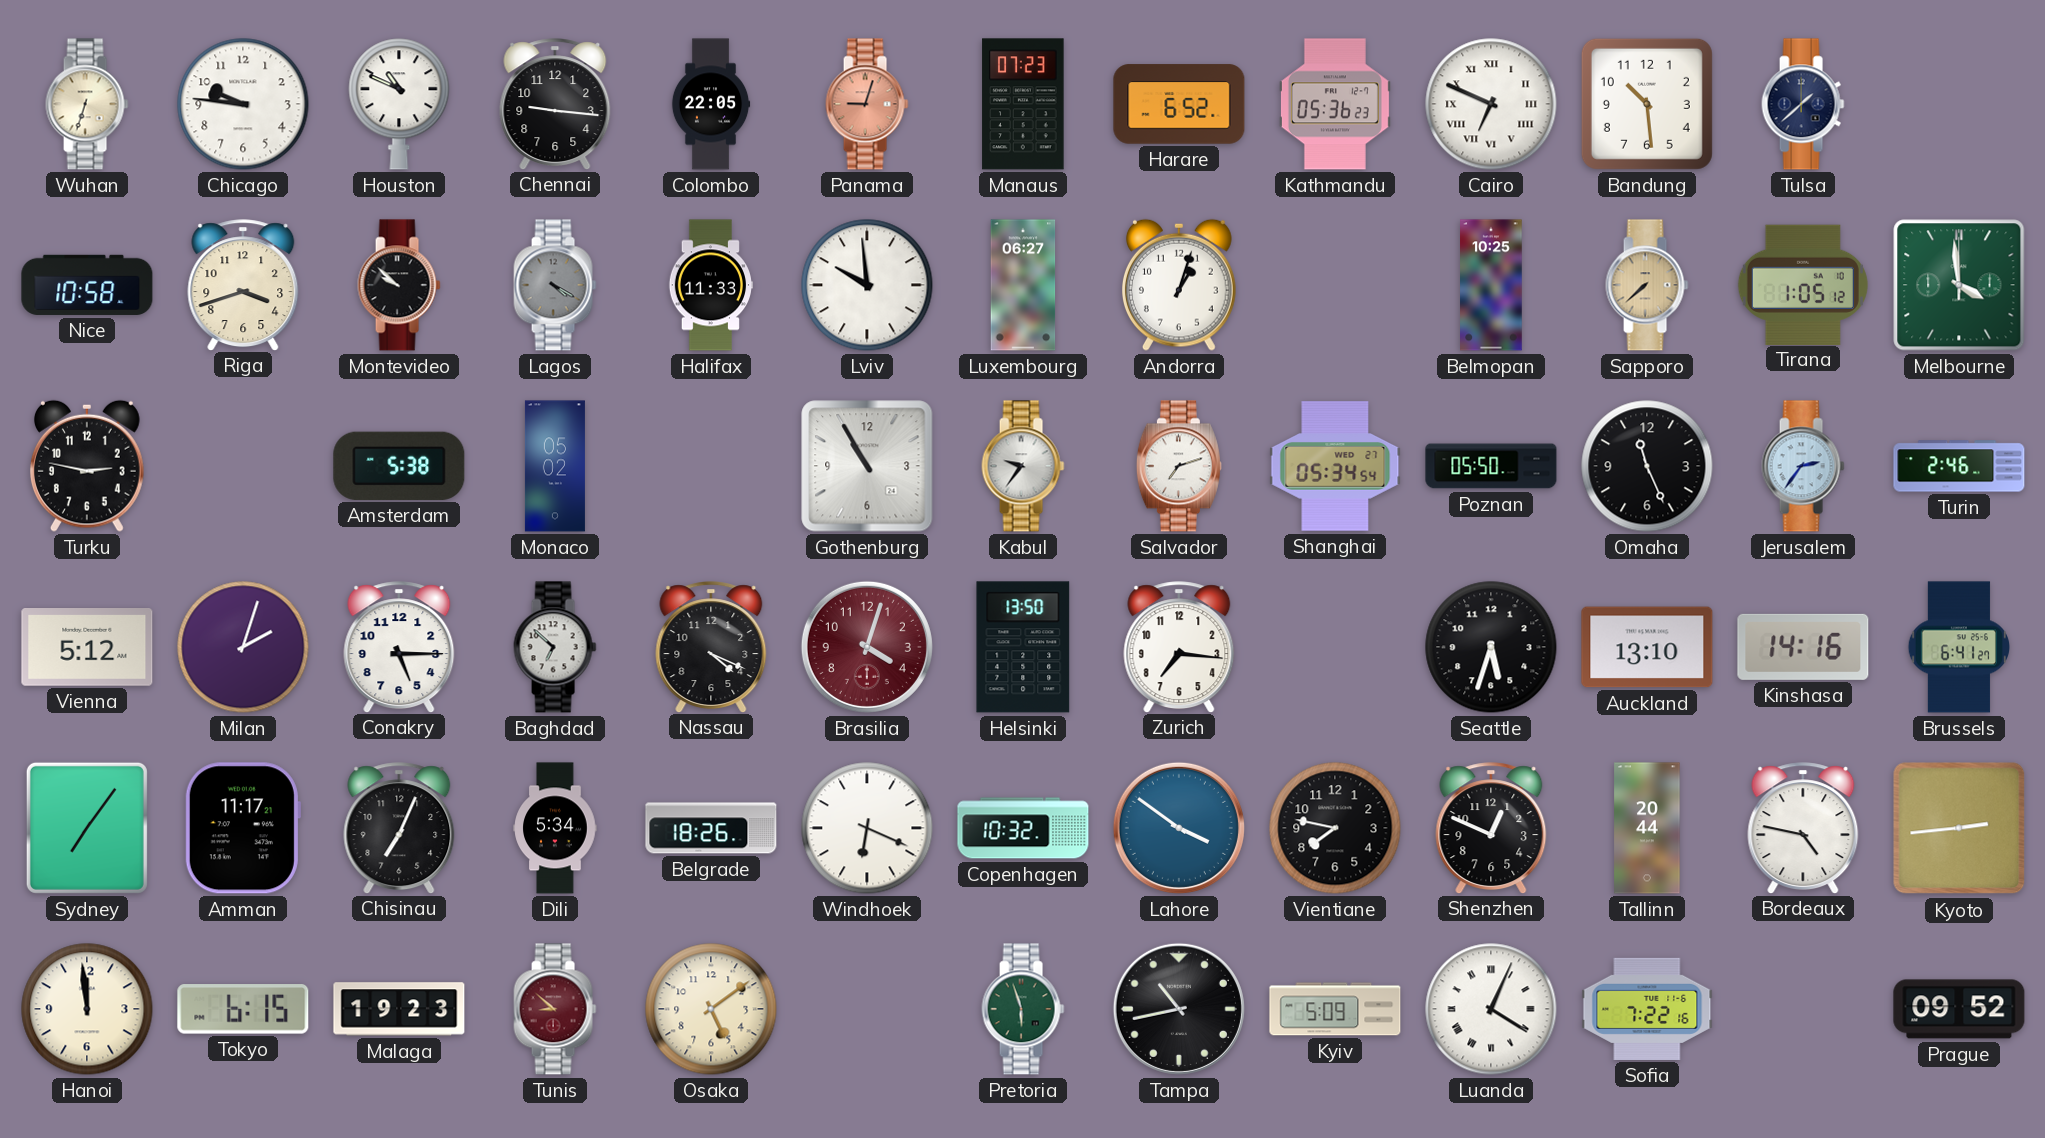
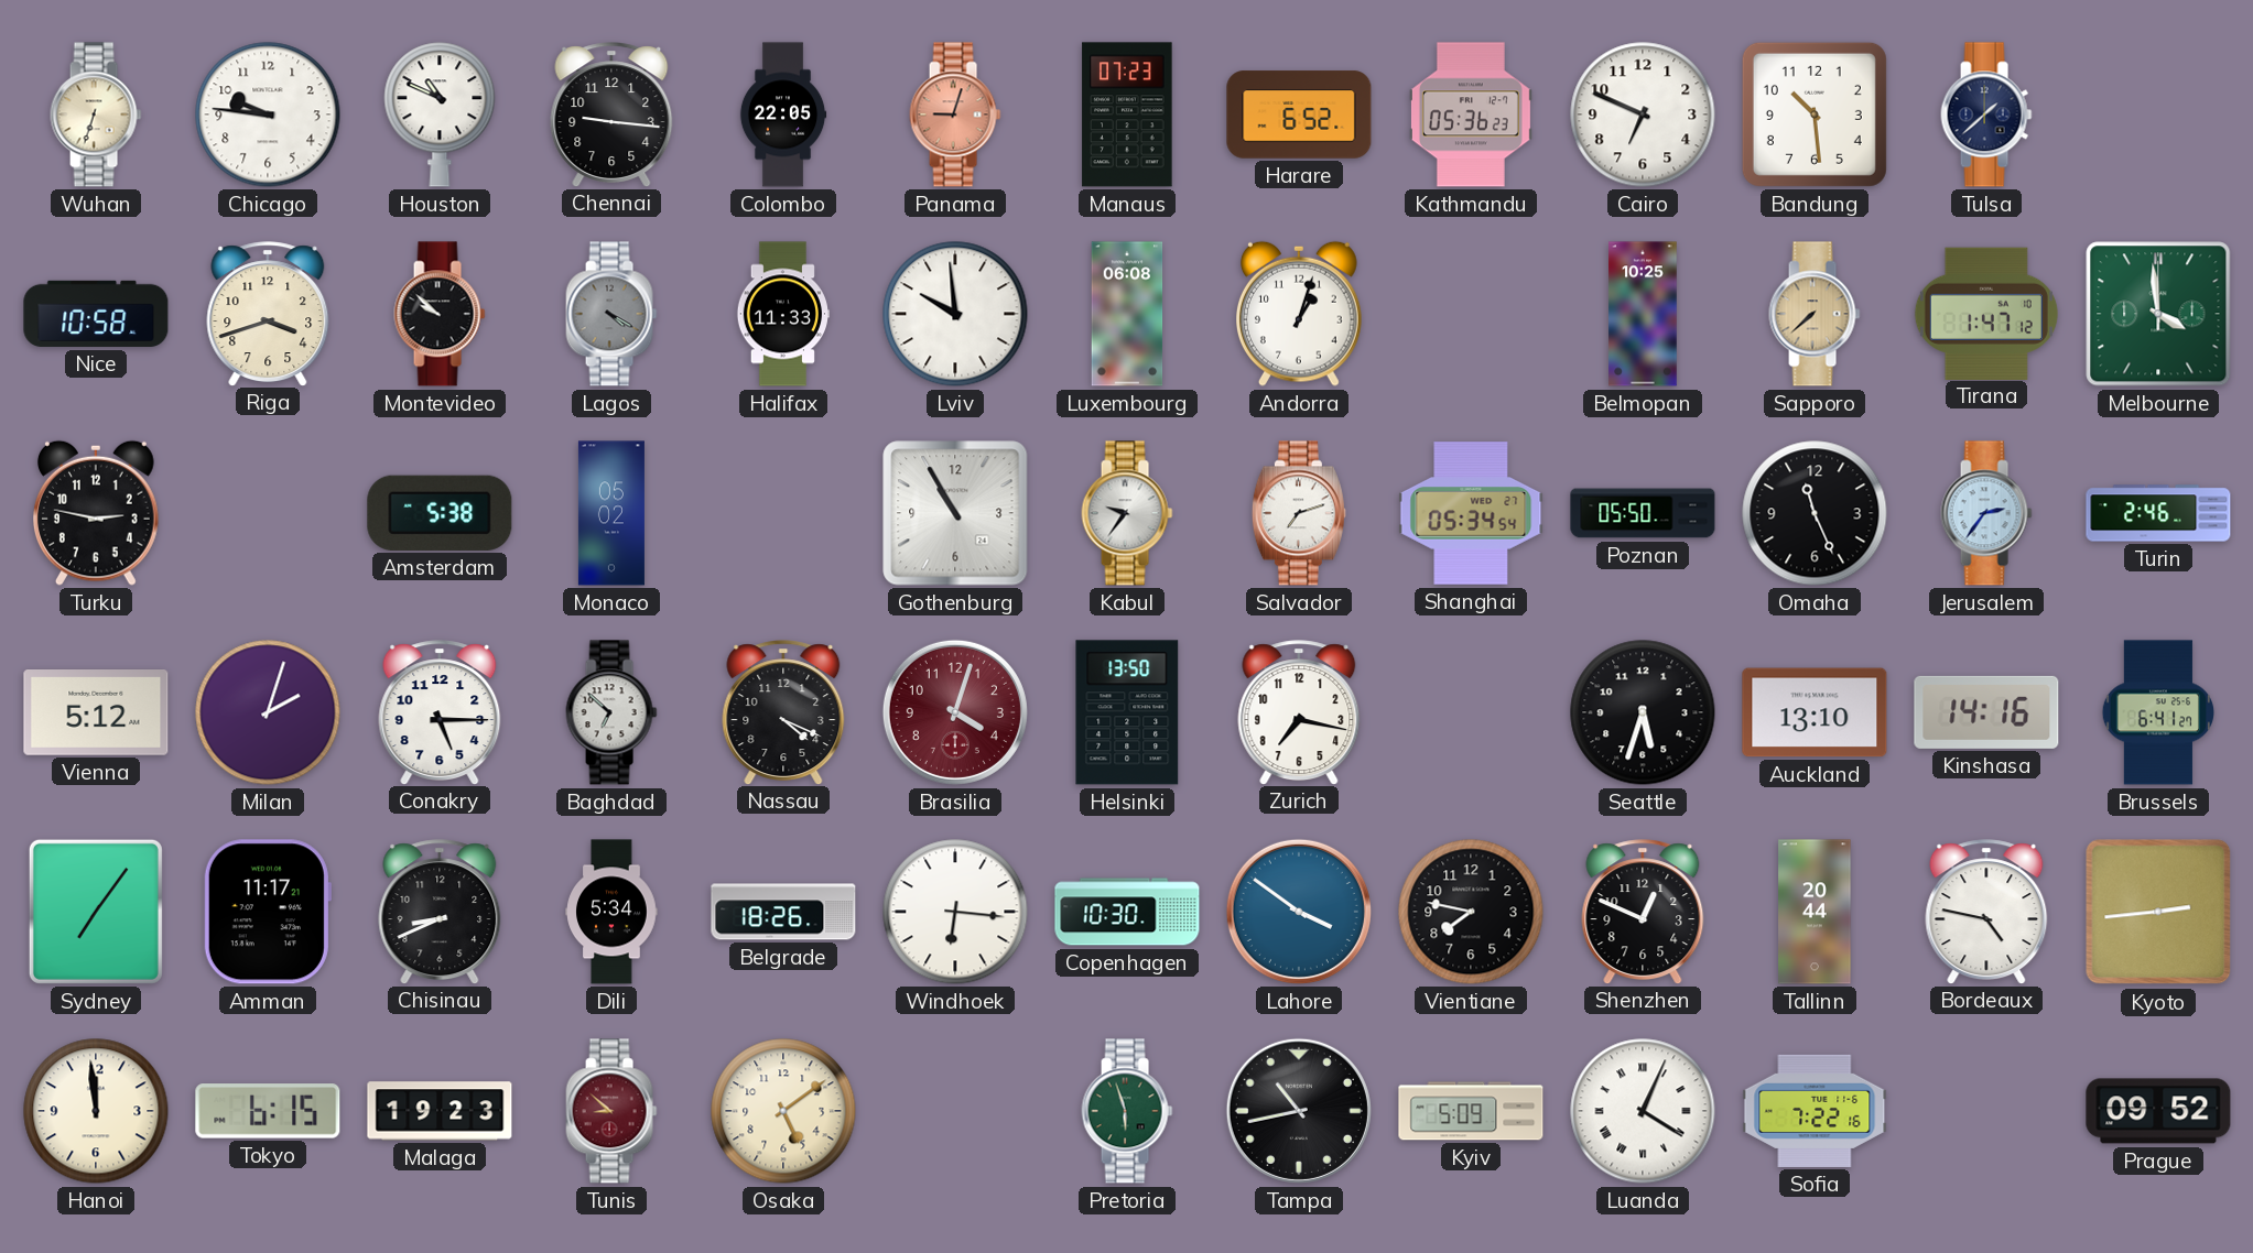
Cairo numerals: Roman -> Arabic
Luxembourg: 06:27 -> 06:08
Tirana: 1:05 -> 1:47
Zurich: 7:16 -> 7:17
Chisinau: 7:04 -> 8:41
Windhoek: 6:19 -> 6:16
Copenhagen: 10:32 -> 10:30
